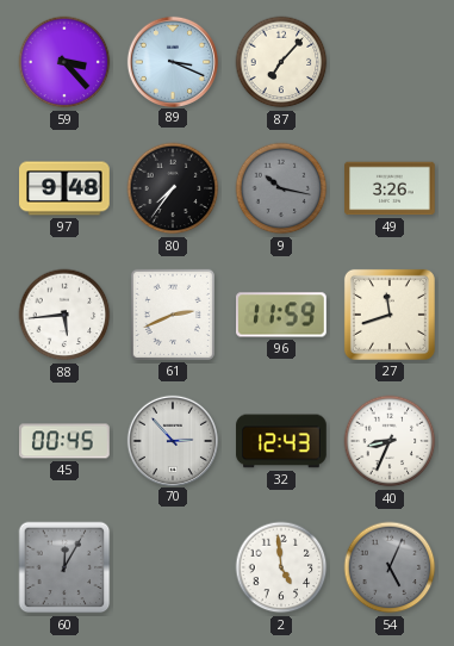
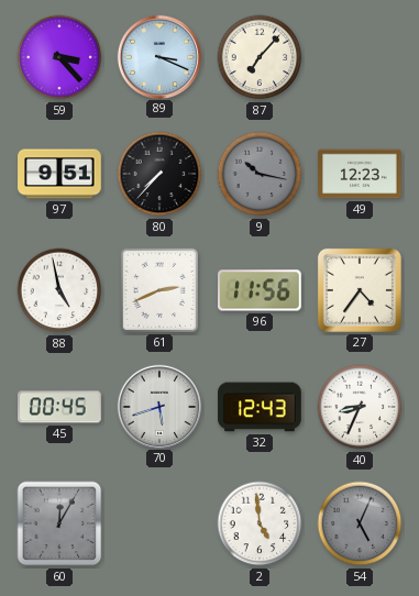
97: 9:48 -> 9:51
80: 7:36 -> 7:37
49: 3:26 -> 12:23
88: 5:44 -> 4:58
96: 11:59 -> 11:56
27: 11:42 -> 4:36
70: 2:53 -> 5:42
